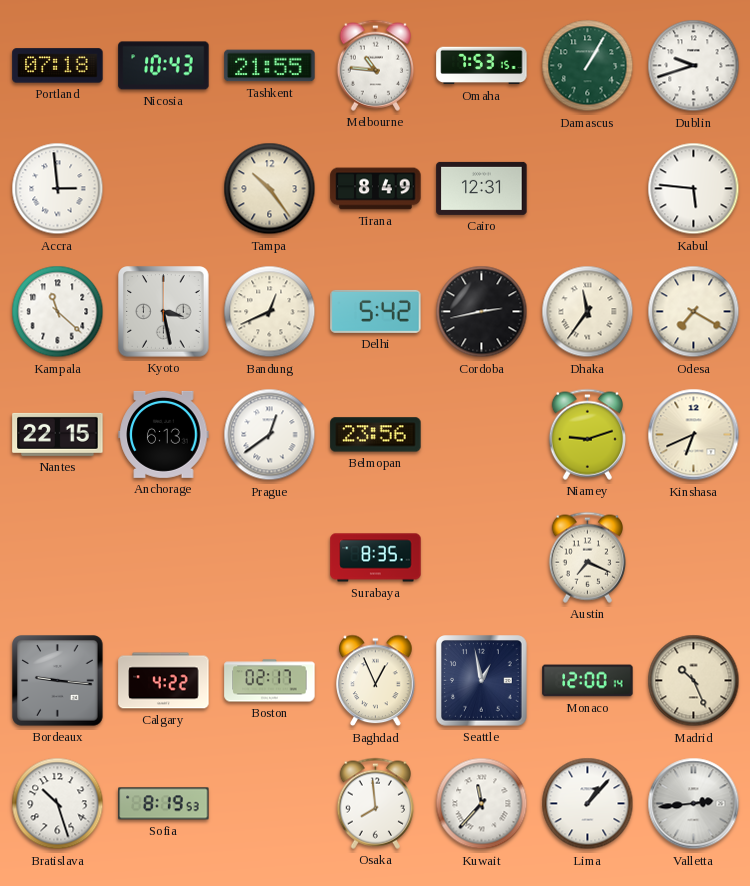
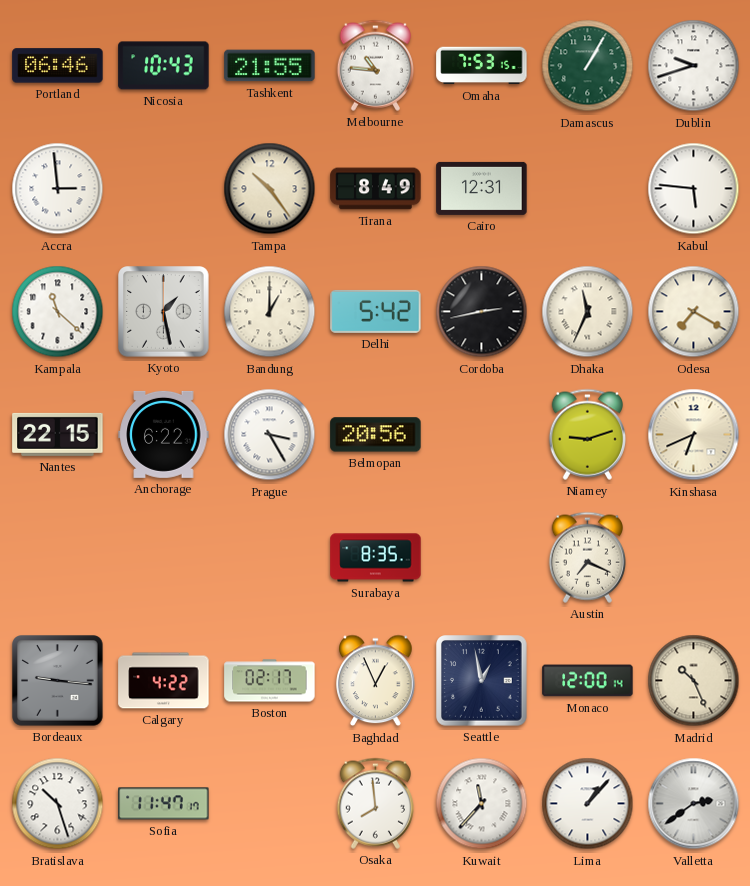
Portland: 07:18 -> 06:46
Kyoto: 3:28 -> 1:28
Bandung: 12:41 -> 1:00
Dhaka: 11:36 -> 11:34
Anchorage: 6:13 -> 6:22
Prague: 12:39 -> 3:25
Belmopan: 23:56 -> 20:56
Sofia: 8:19 -> 11:47
Valletta: 2:44 -> 2:39
